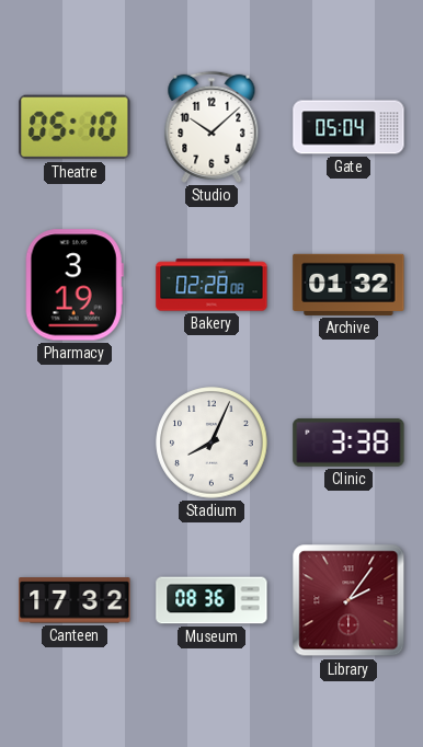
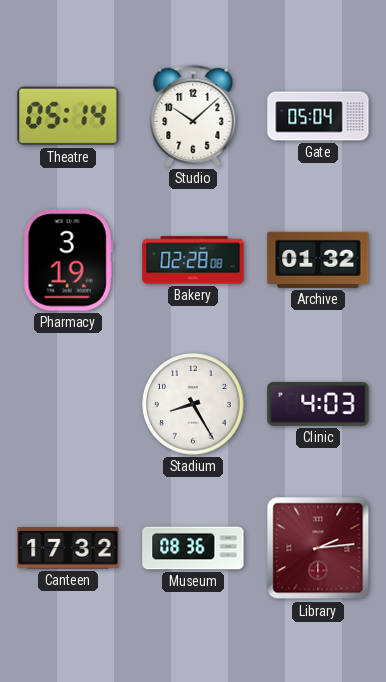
Theatre: 05:10 -> 05:14
Stadium: 8:04 -> 8:25
Clinic: 3:38 -> 4:03
Library: 2:06 -> 2:14
